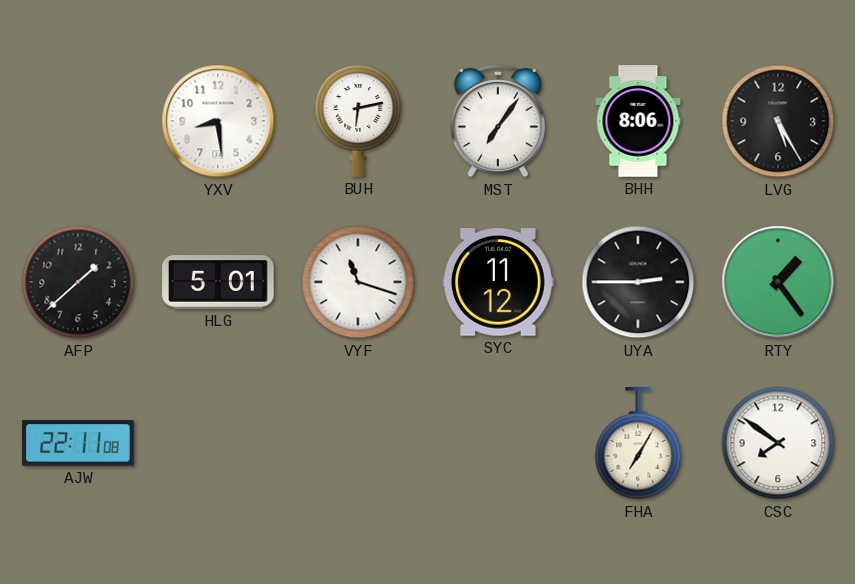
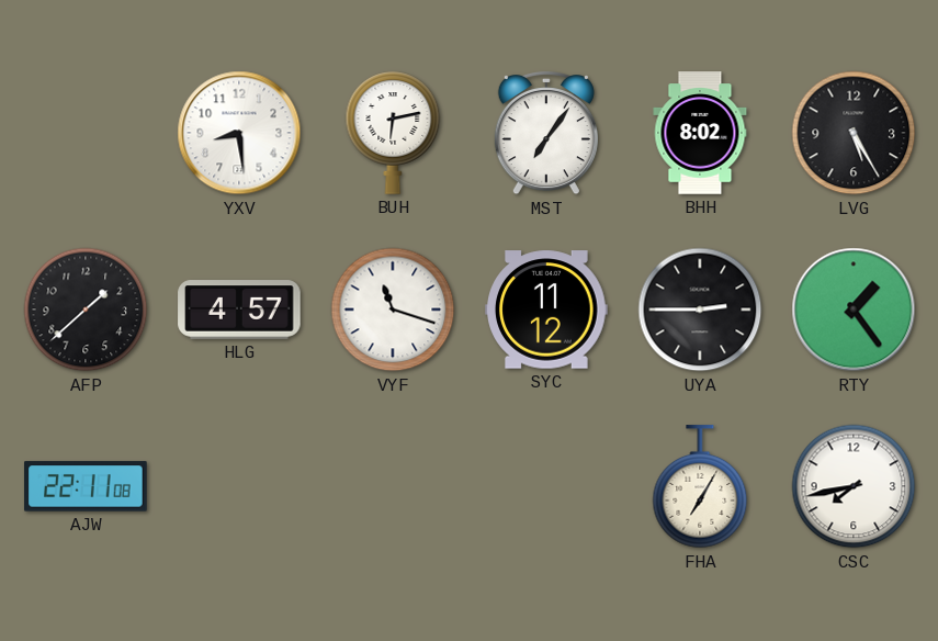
BHH: 8:06 -> 8:02
HLG: 5:01 -> 4:57
CSC: 7:51 -> 7:43
